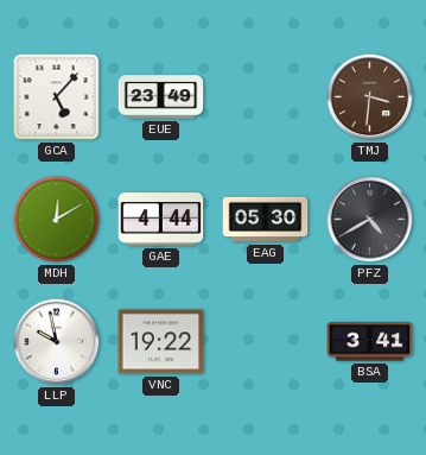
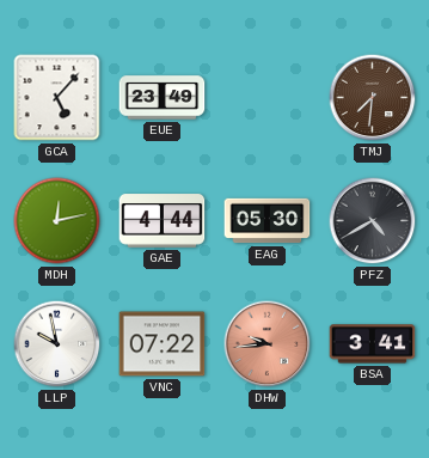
TMJ: 3:31 -> 7:31
MDH: 12:10 -> 12:13
VNC: 19:22 -> 07:22
DHW: none -> 9:44
